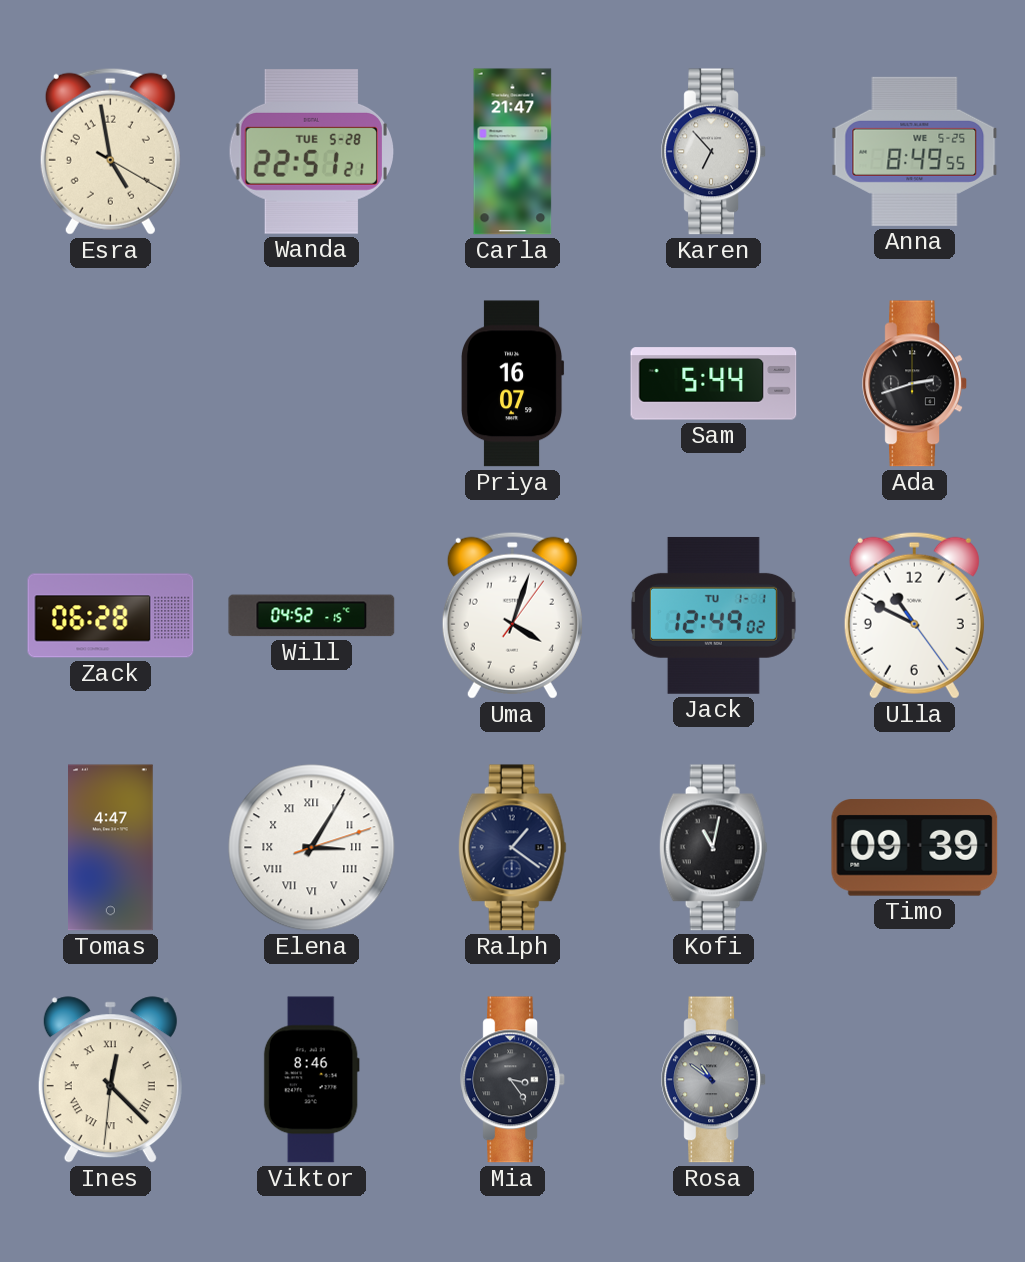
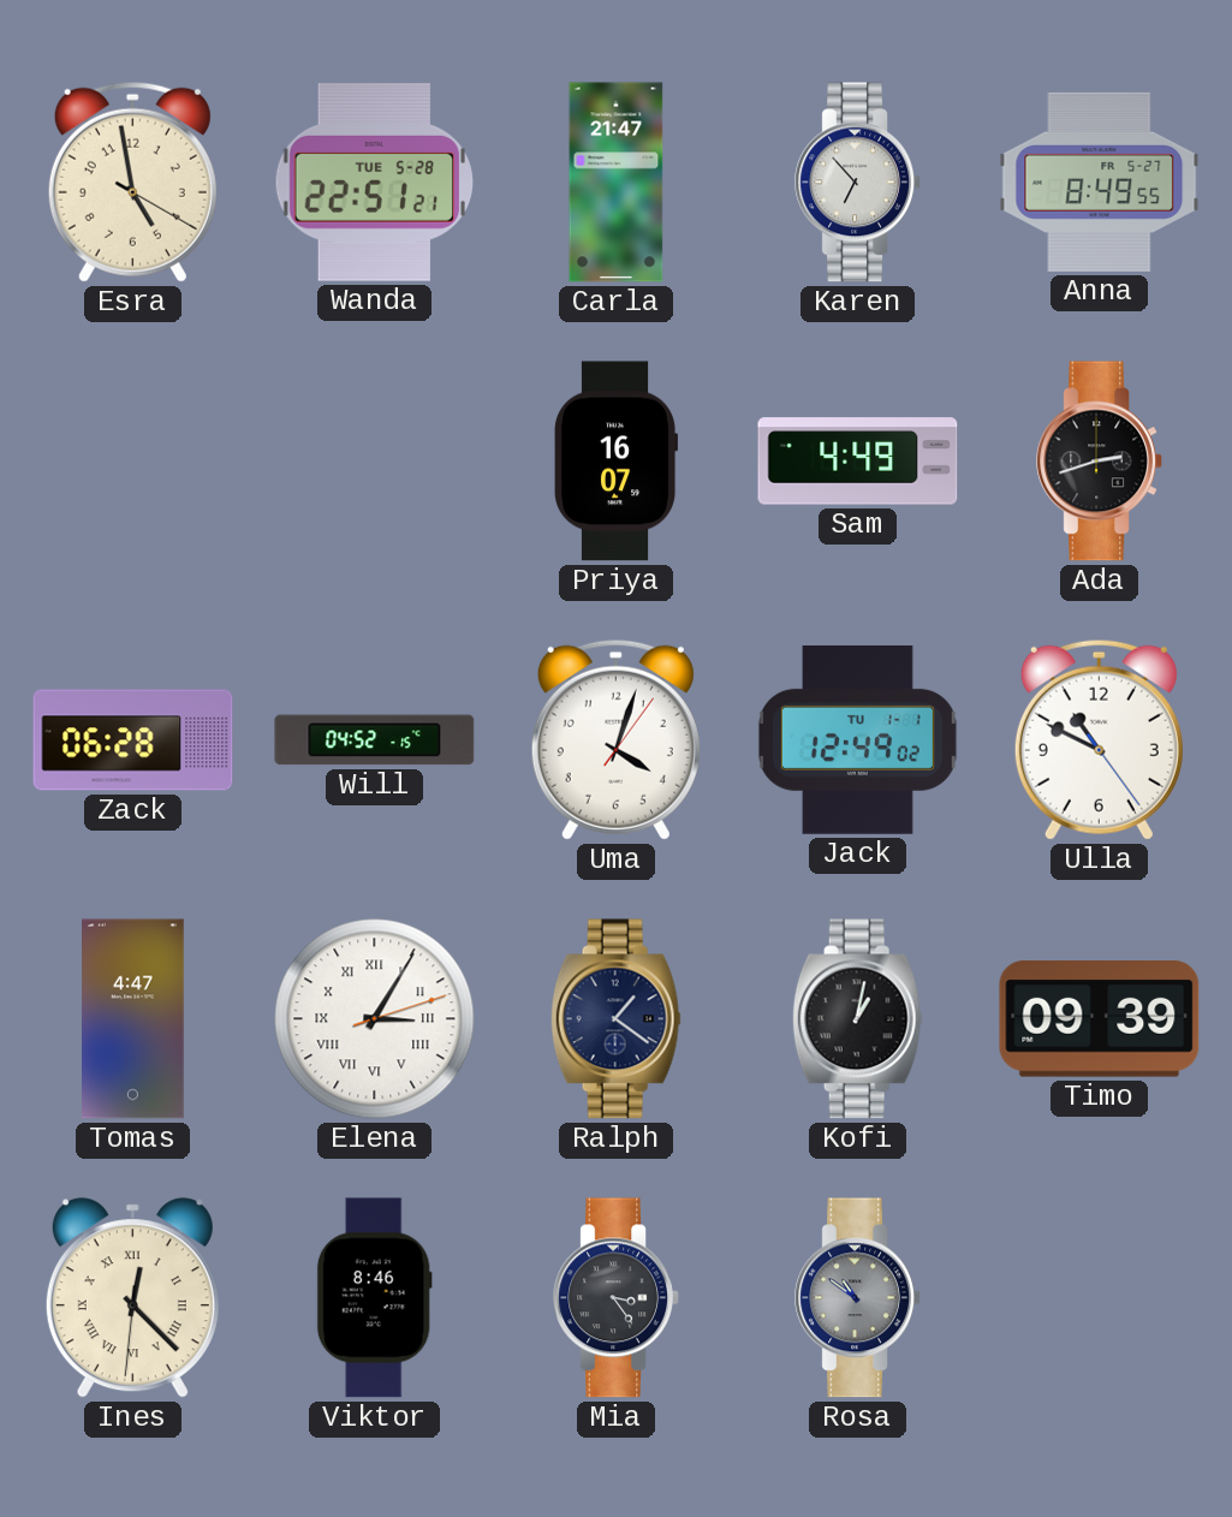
Anna date: WE 5-25 -> FR 5-27
Sam: 5:44 -> 4:49
Kofi: 11:02 -> 1:02
